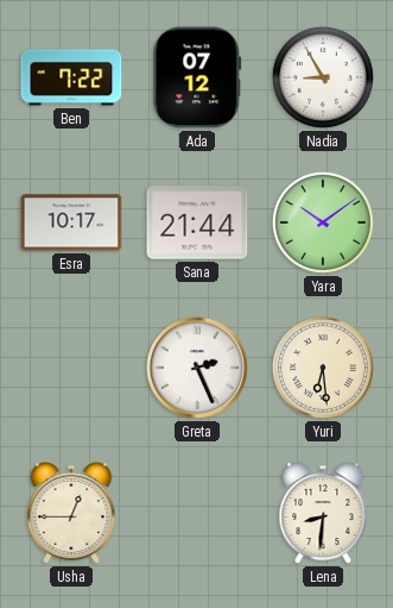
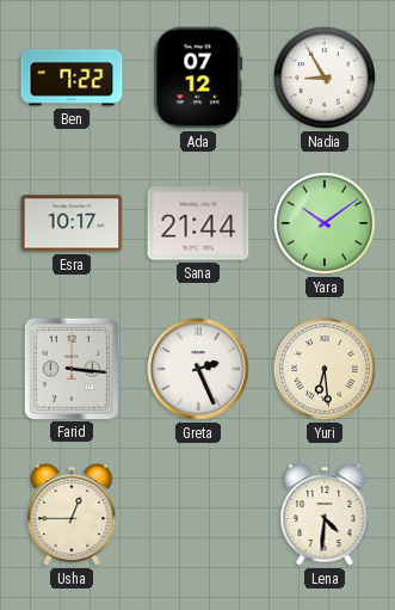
Farid: none -> 3:16
Lena: 8:31 -> 4:31
